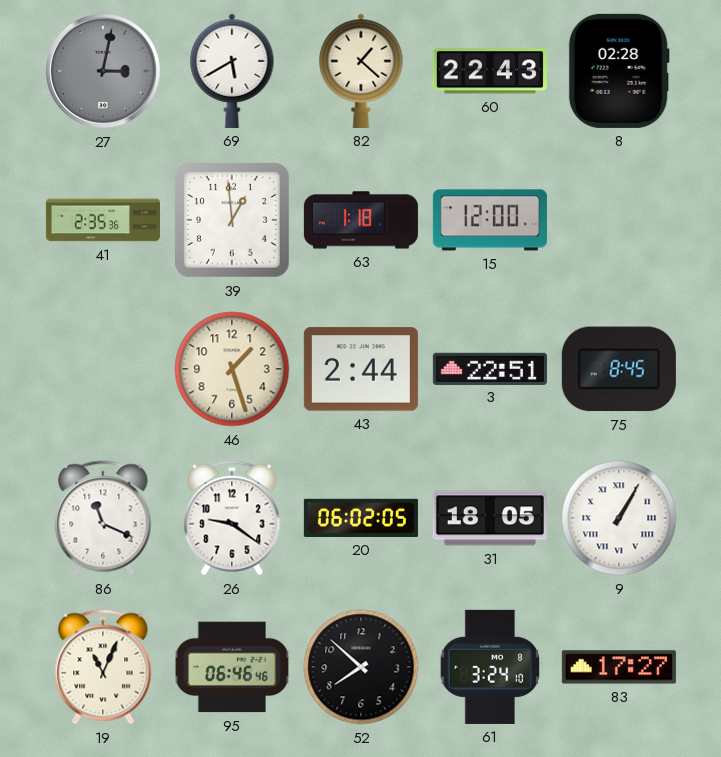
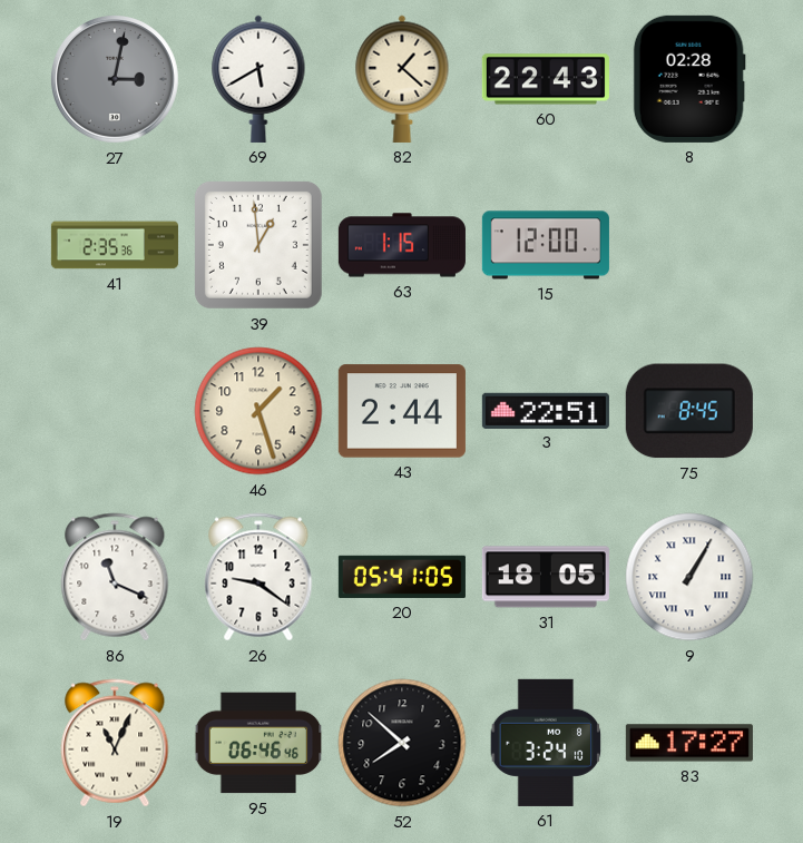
63: 1:18 -> 1:15
20: 06:02 -> 05:41
